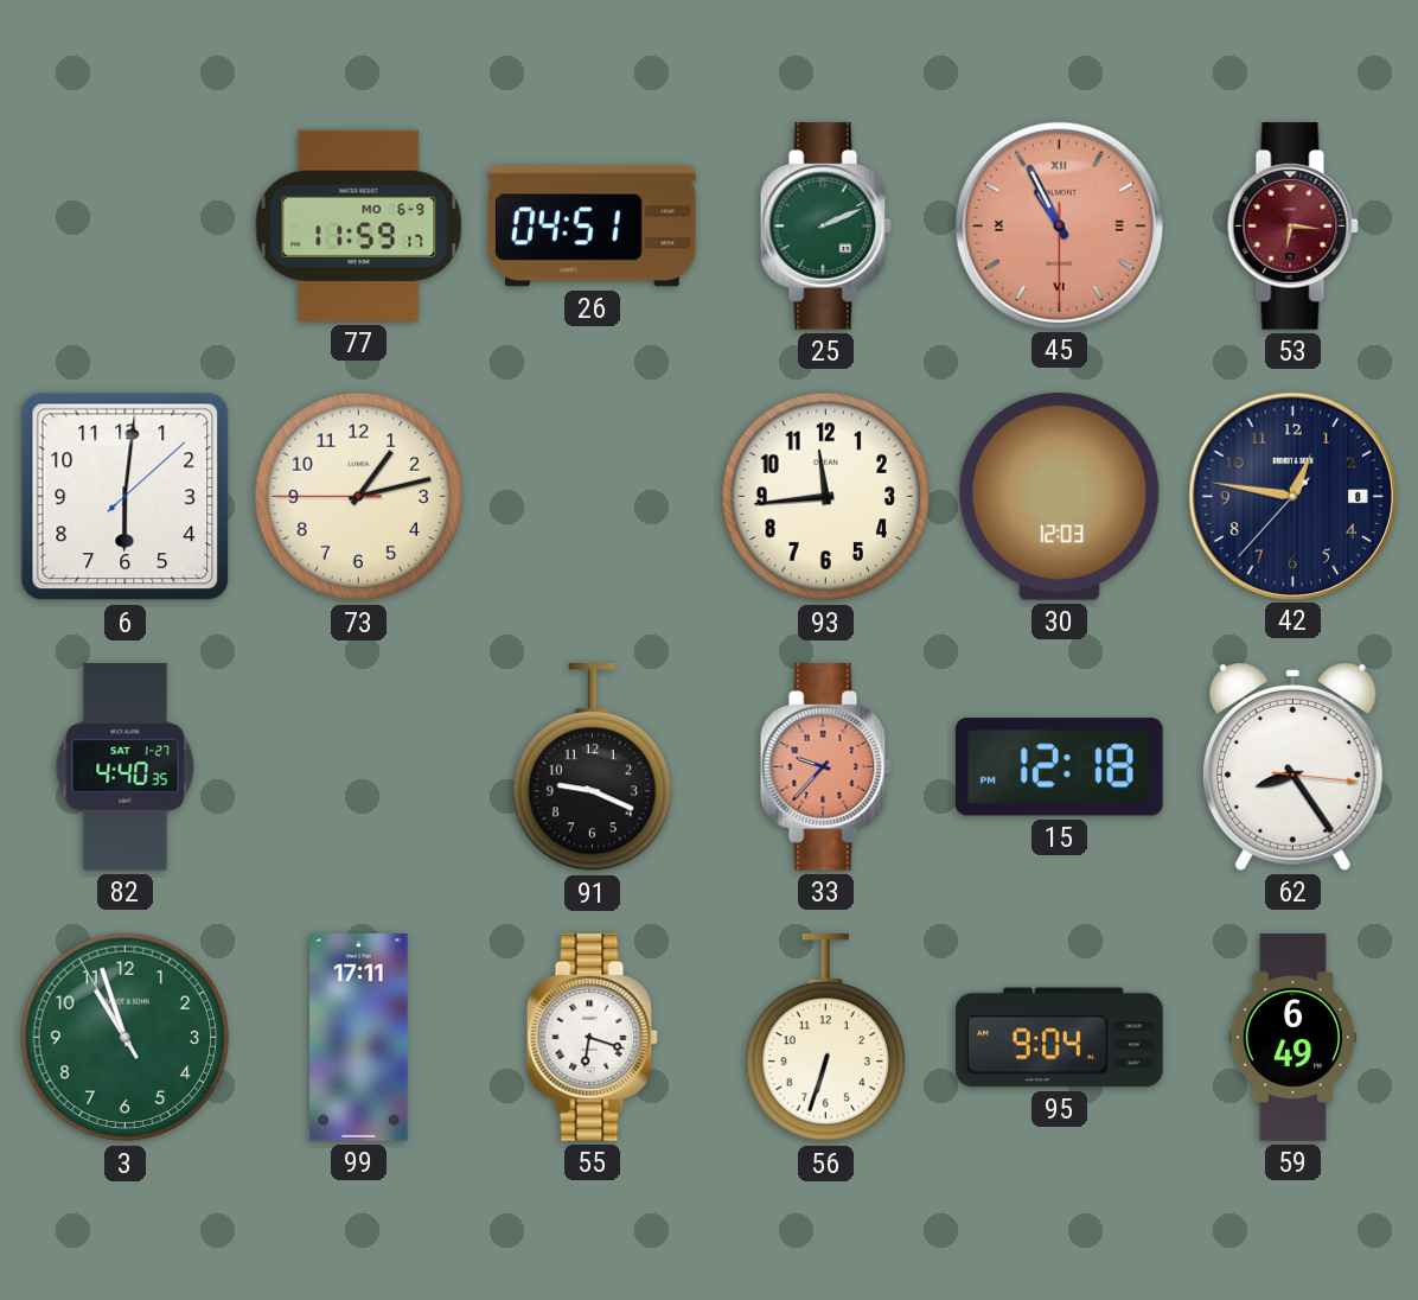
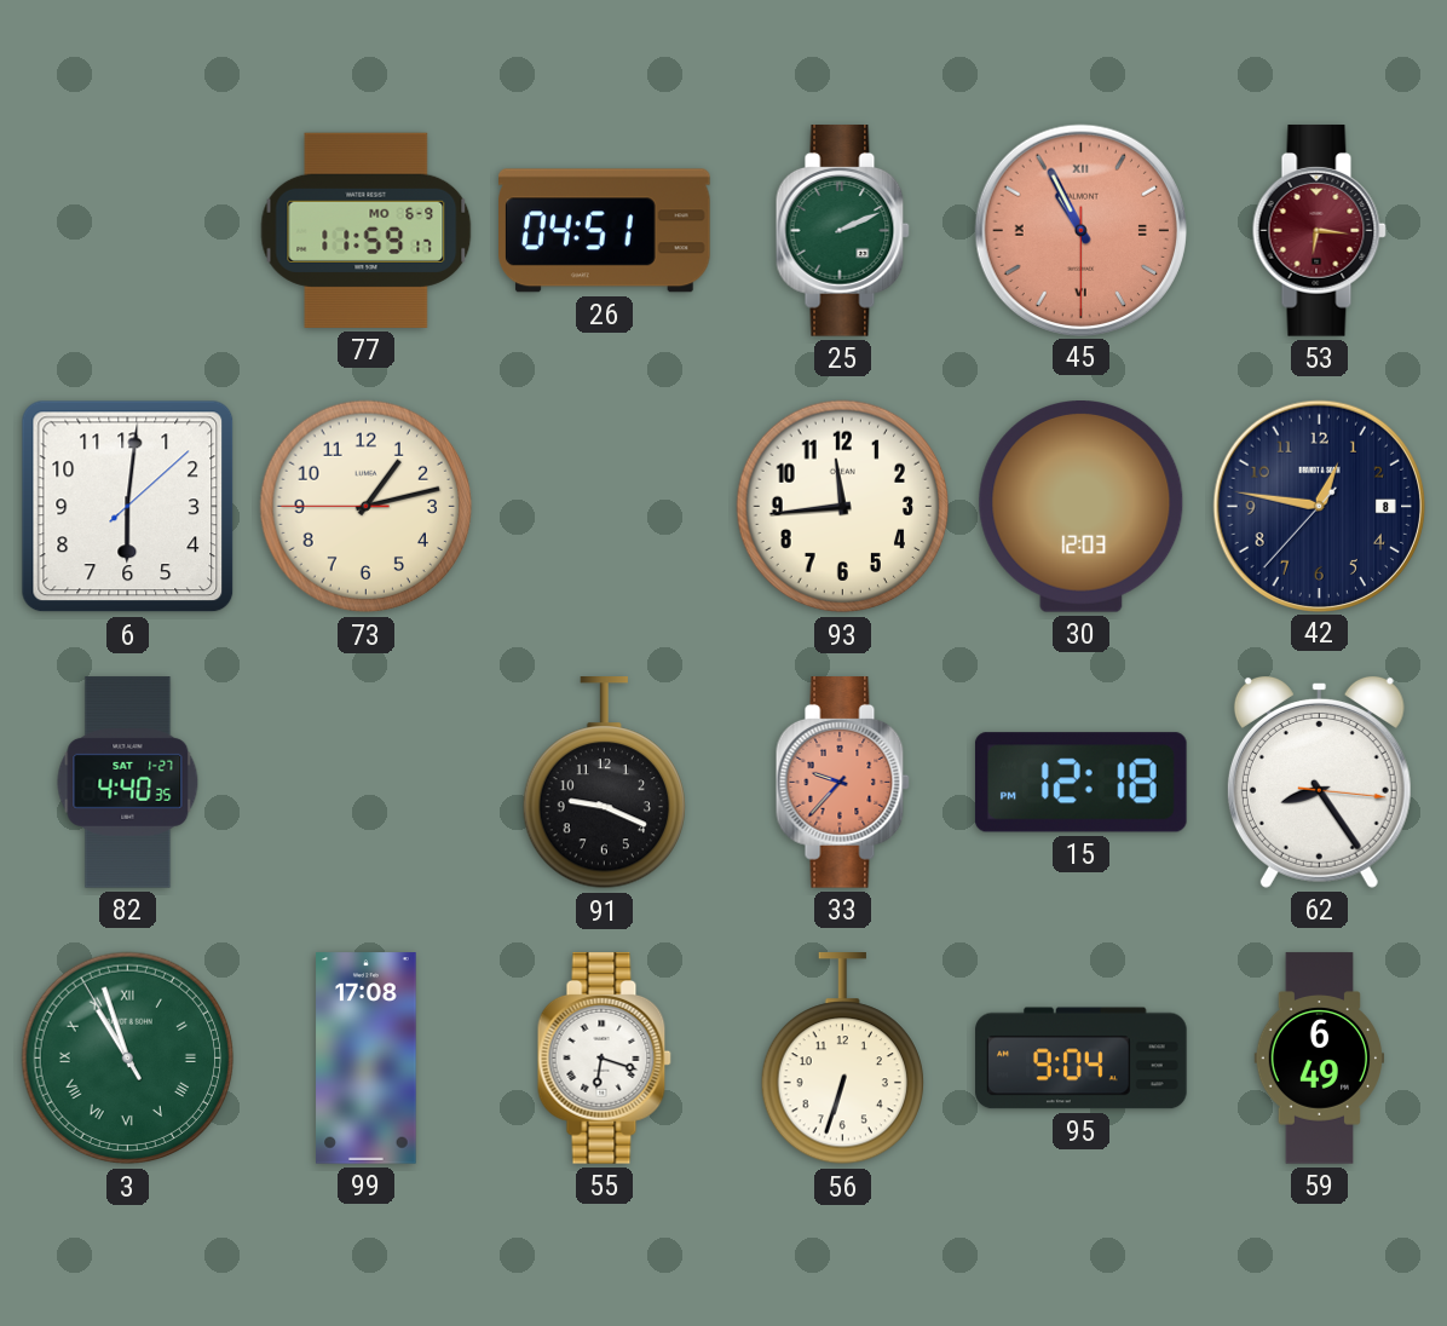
3 numerals: Arabic -> Roman
99: 17:11 -> 17:08
